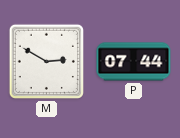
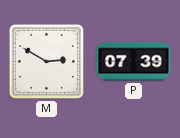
P: 07:44 -> 07:39
